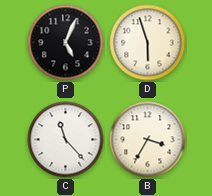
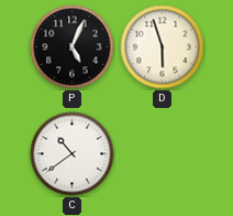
C: 11:23 -> 10:39
B: 3:35 -> none
